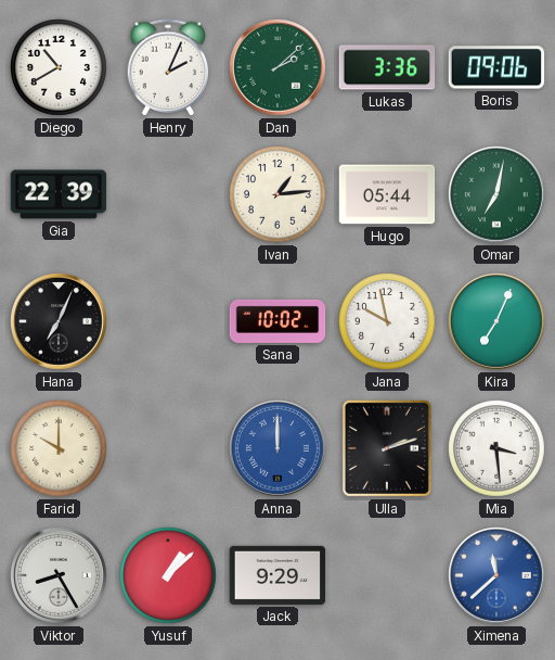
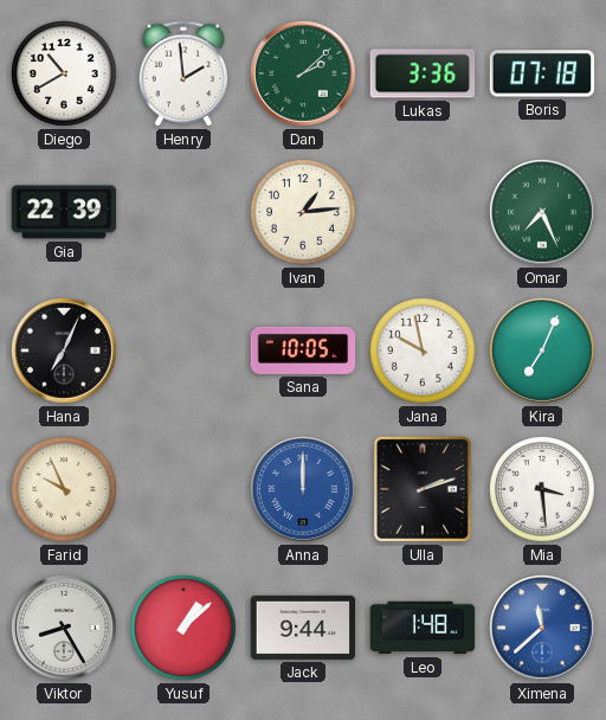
Henry: 2:04 -> 1:59
Boris: 09:06 -> 07:18
Hugo: 05:44 -> none
Omar: 7:02 -> 7:26
Sana: 10:02 -> 10:05
Farid: 10:00 -> 9:56
Jack: 9:29 -> 9:44
Leo: none -> 1:48
